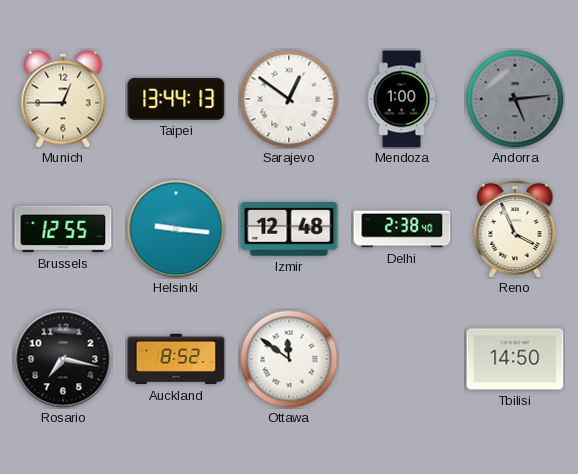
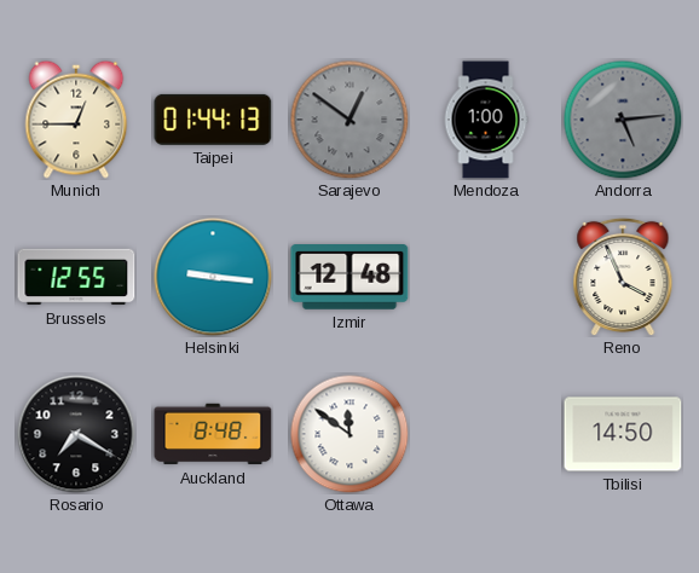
Taipei: 13:44 -> 01:44
Sarajevo dial: white -> grey
Delhi: 2:38 -> none
Rosario: 7:17 -> 7:20
Auckland: 8:52 -> 8:48
